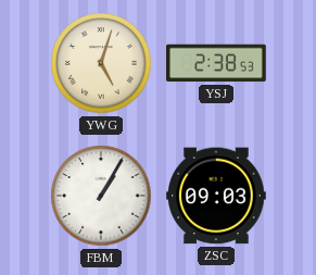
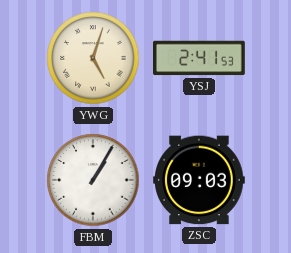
YSJ: 2:38 -> 2:41
